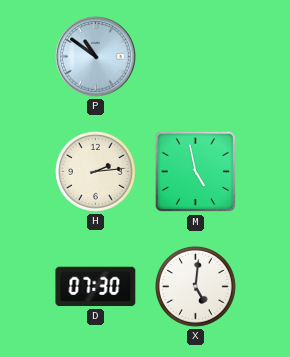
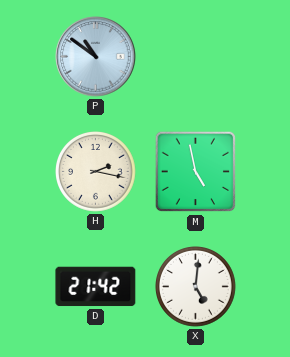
H: 2:14 -> 2:17
D: 07:30 -> 21:42
